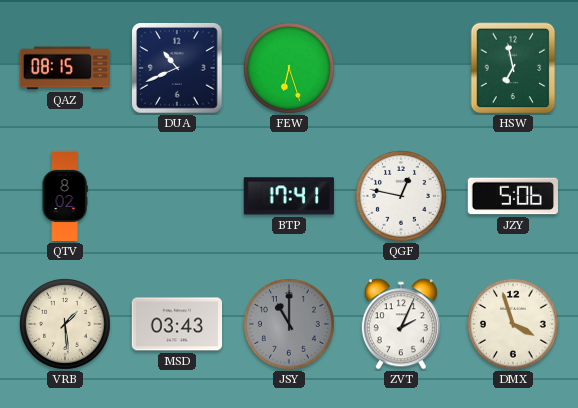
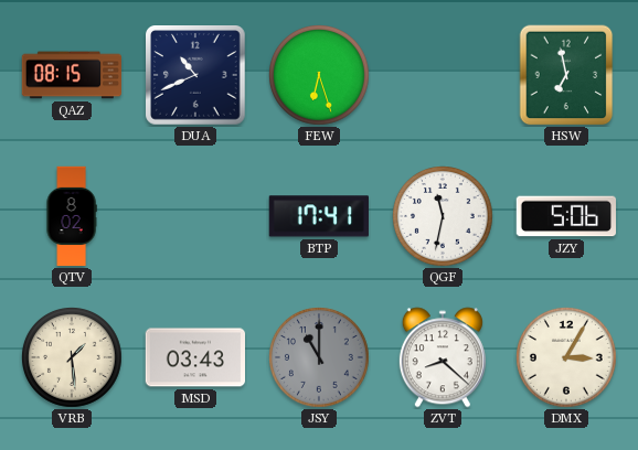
QGF: 12:47 -> 11:32
ZVT: 2:04 -> 8:22
DMX: 3:57 -> 3:05
